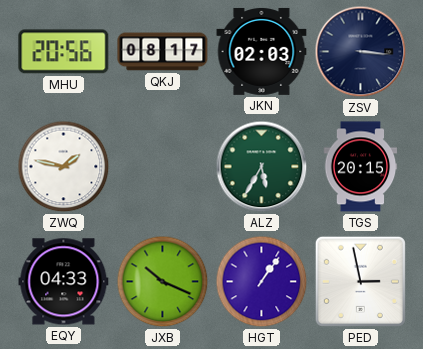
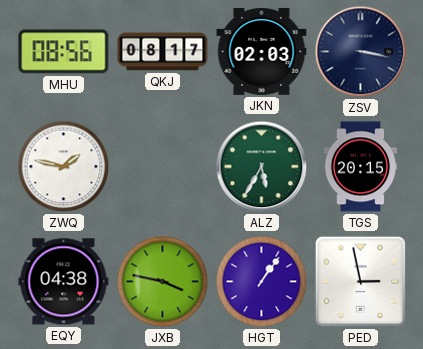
MHU: 20:56 -> 08:56
ZSV: 3:16 -> 3:17
EQY: 04:33 -> 04:38
JXB: 10:19 -> 3:47
